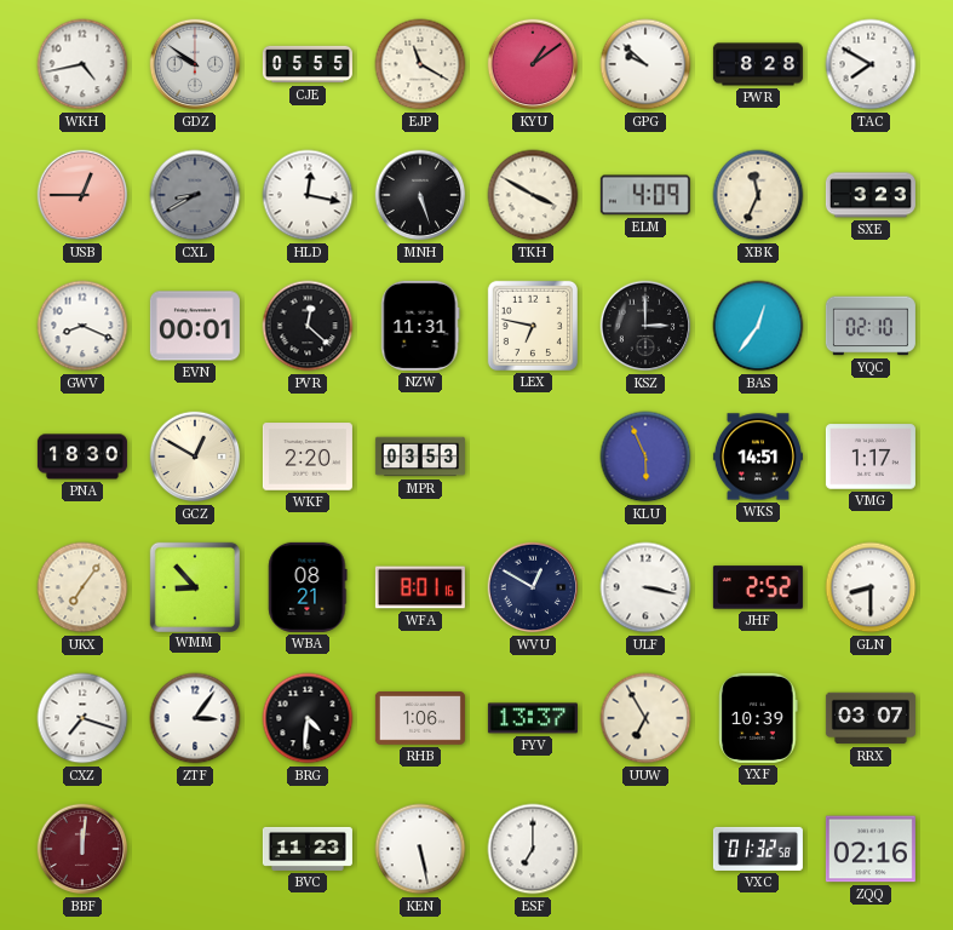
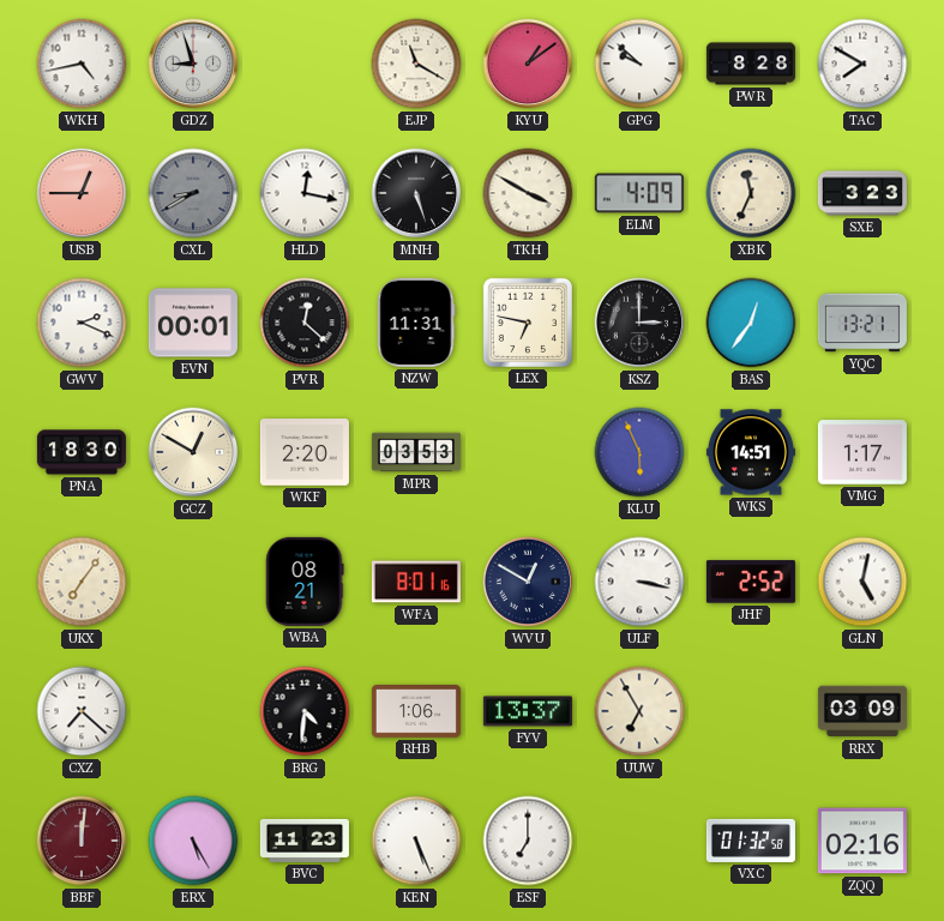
GDZ: 9:51 -> 8:57
CJE: 05:55 -> none
GWV: 8:19 -> 2:19
YQC: 02:10 -> 13:21
WMM: 8:53 -> none
GLN: 8:30 -> 5:02
CXZ: 7:18 -> 7:22
ZTF: 3:06 -> none
YXF: 10:39 -> none
RRX: 03:07 -> 03:09
ERX: none -> 5:25
KEN: 5:28 -> 5:26
